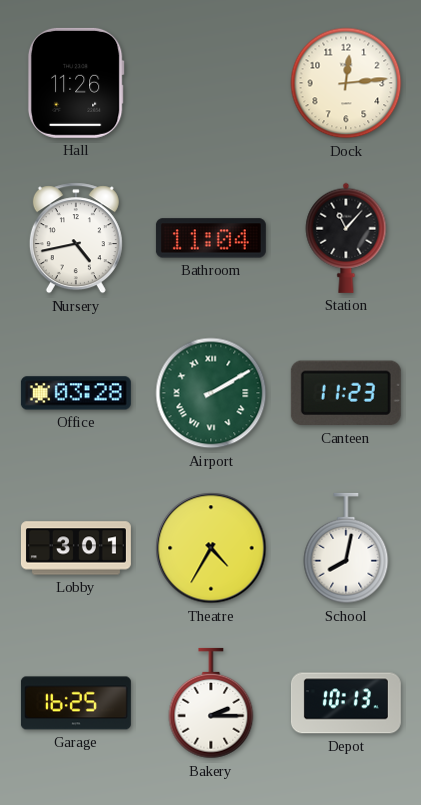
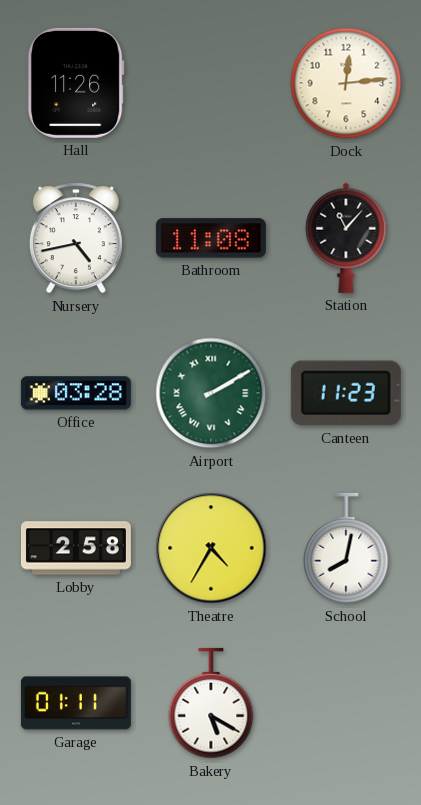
Bathroom: 11:04 -> 11:08
Lobby: 3:01 -> 2:58
Garage: 16:25 -> 01:11
Bakery: 2:15 -> 5:20
Depot: 10:13 -> none
